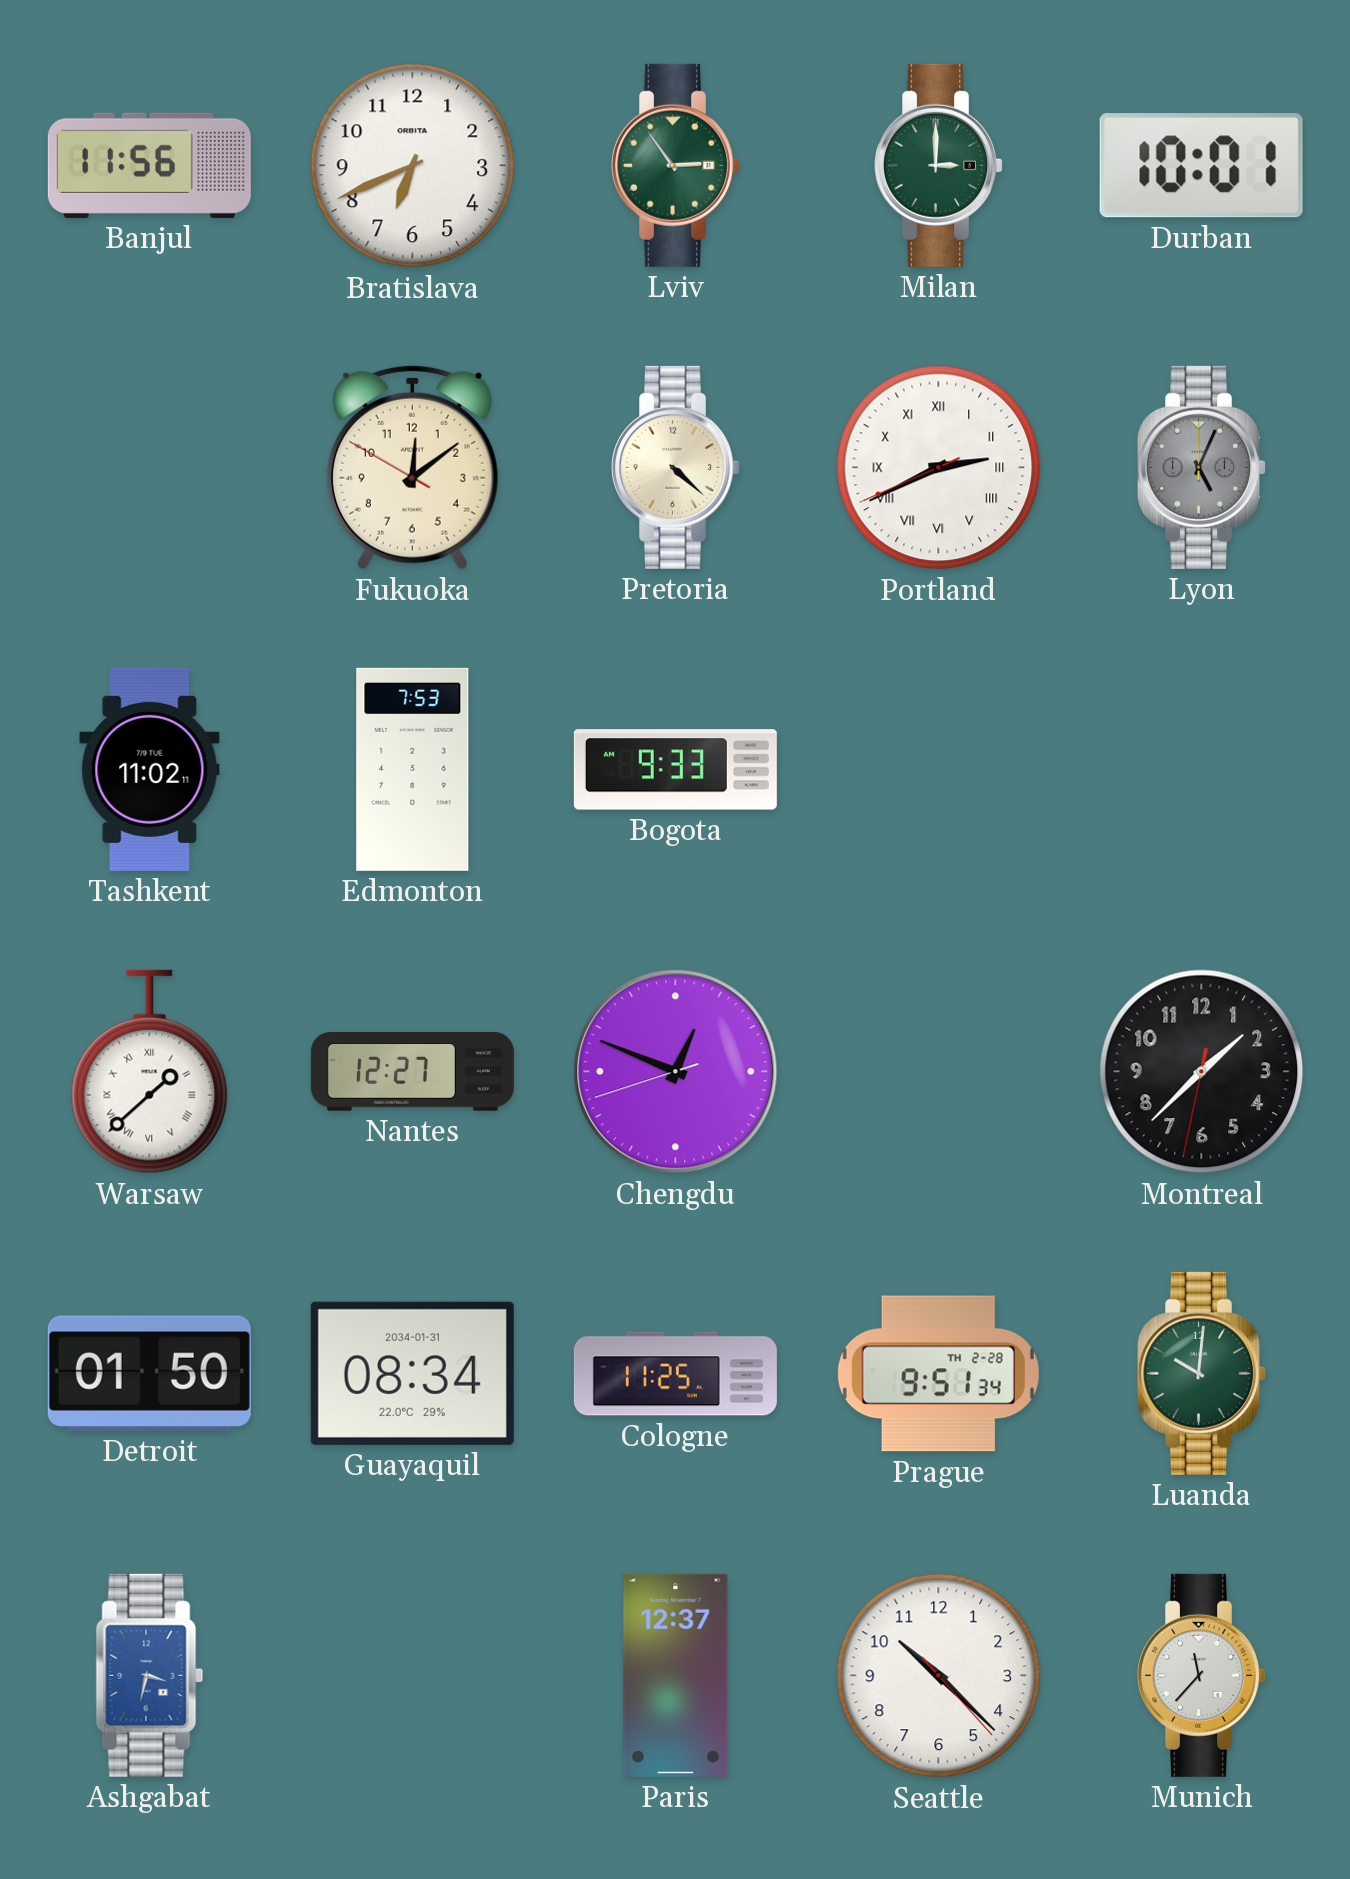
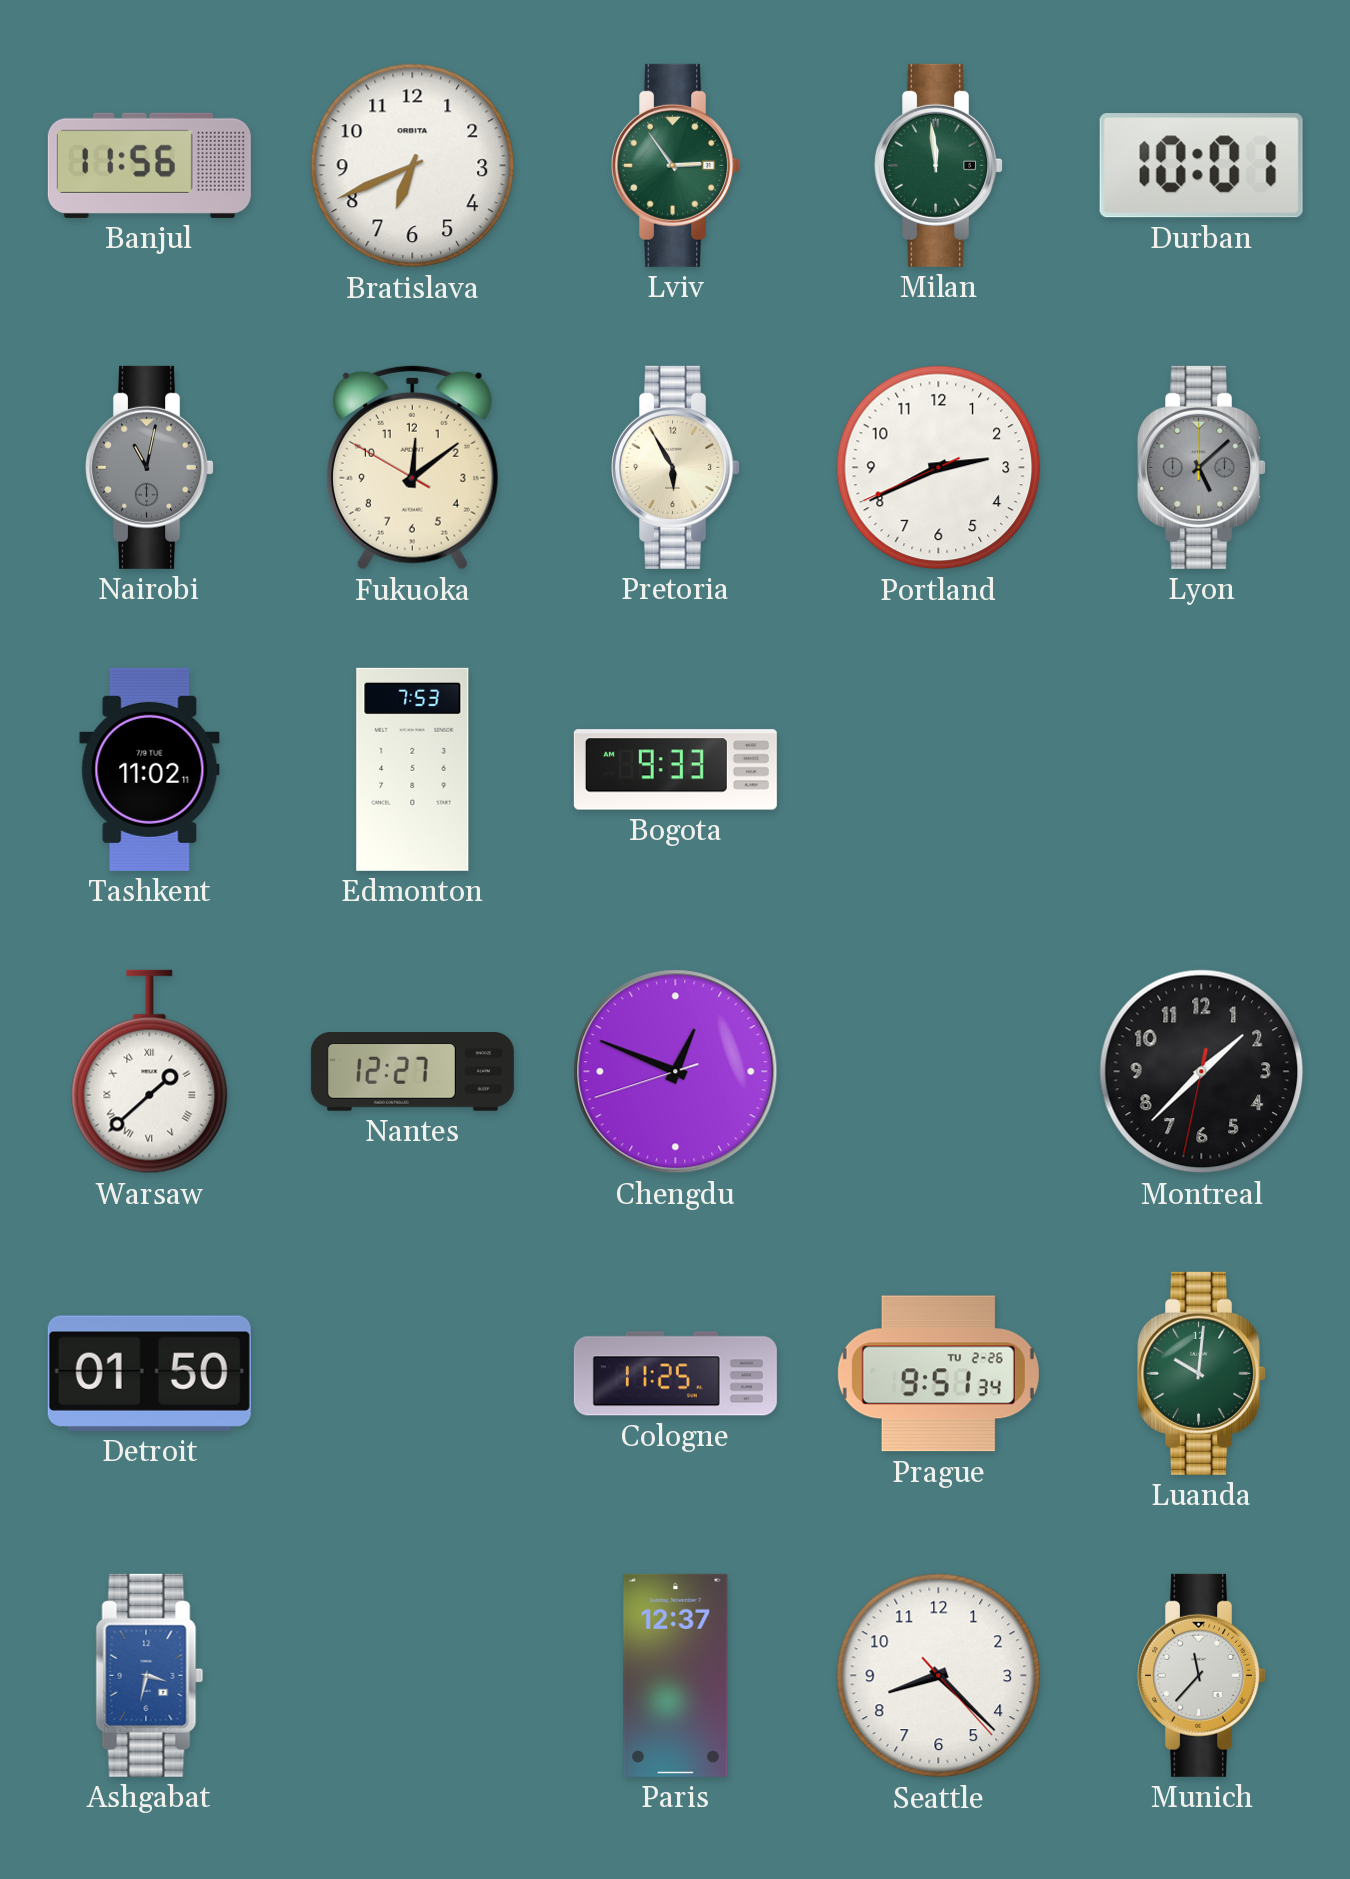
Milan: 3:00 -> 11:59
Nairobi: none -> 11:02
Pretoria: 4:22 -> 5:55
Portland numerals: Roman -> Arabic
Lyon: 5:04 -> 5:08
Guayaquil: 08:34 -> none
Prague date: TH 2-28 -> TU 2-26
Seattle: 10:22 -> 8:22
